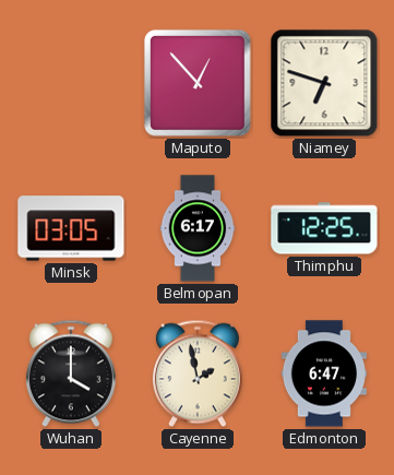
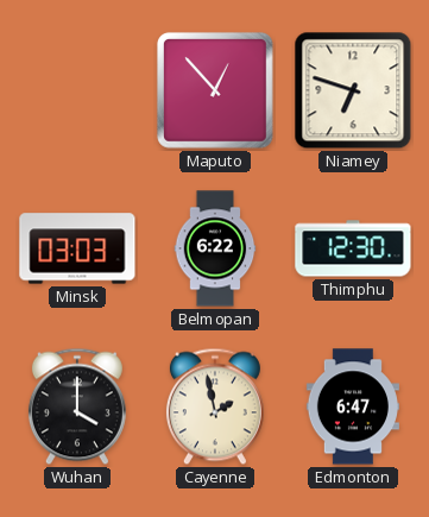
Minsk: 03:05 -> 03:03
Belmopan: 6:17 -> 6:22
Thimphu: 12:25 -> 12:30
